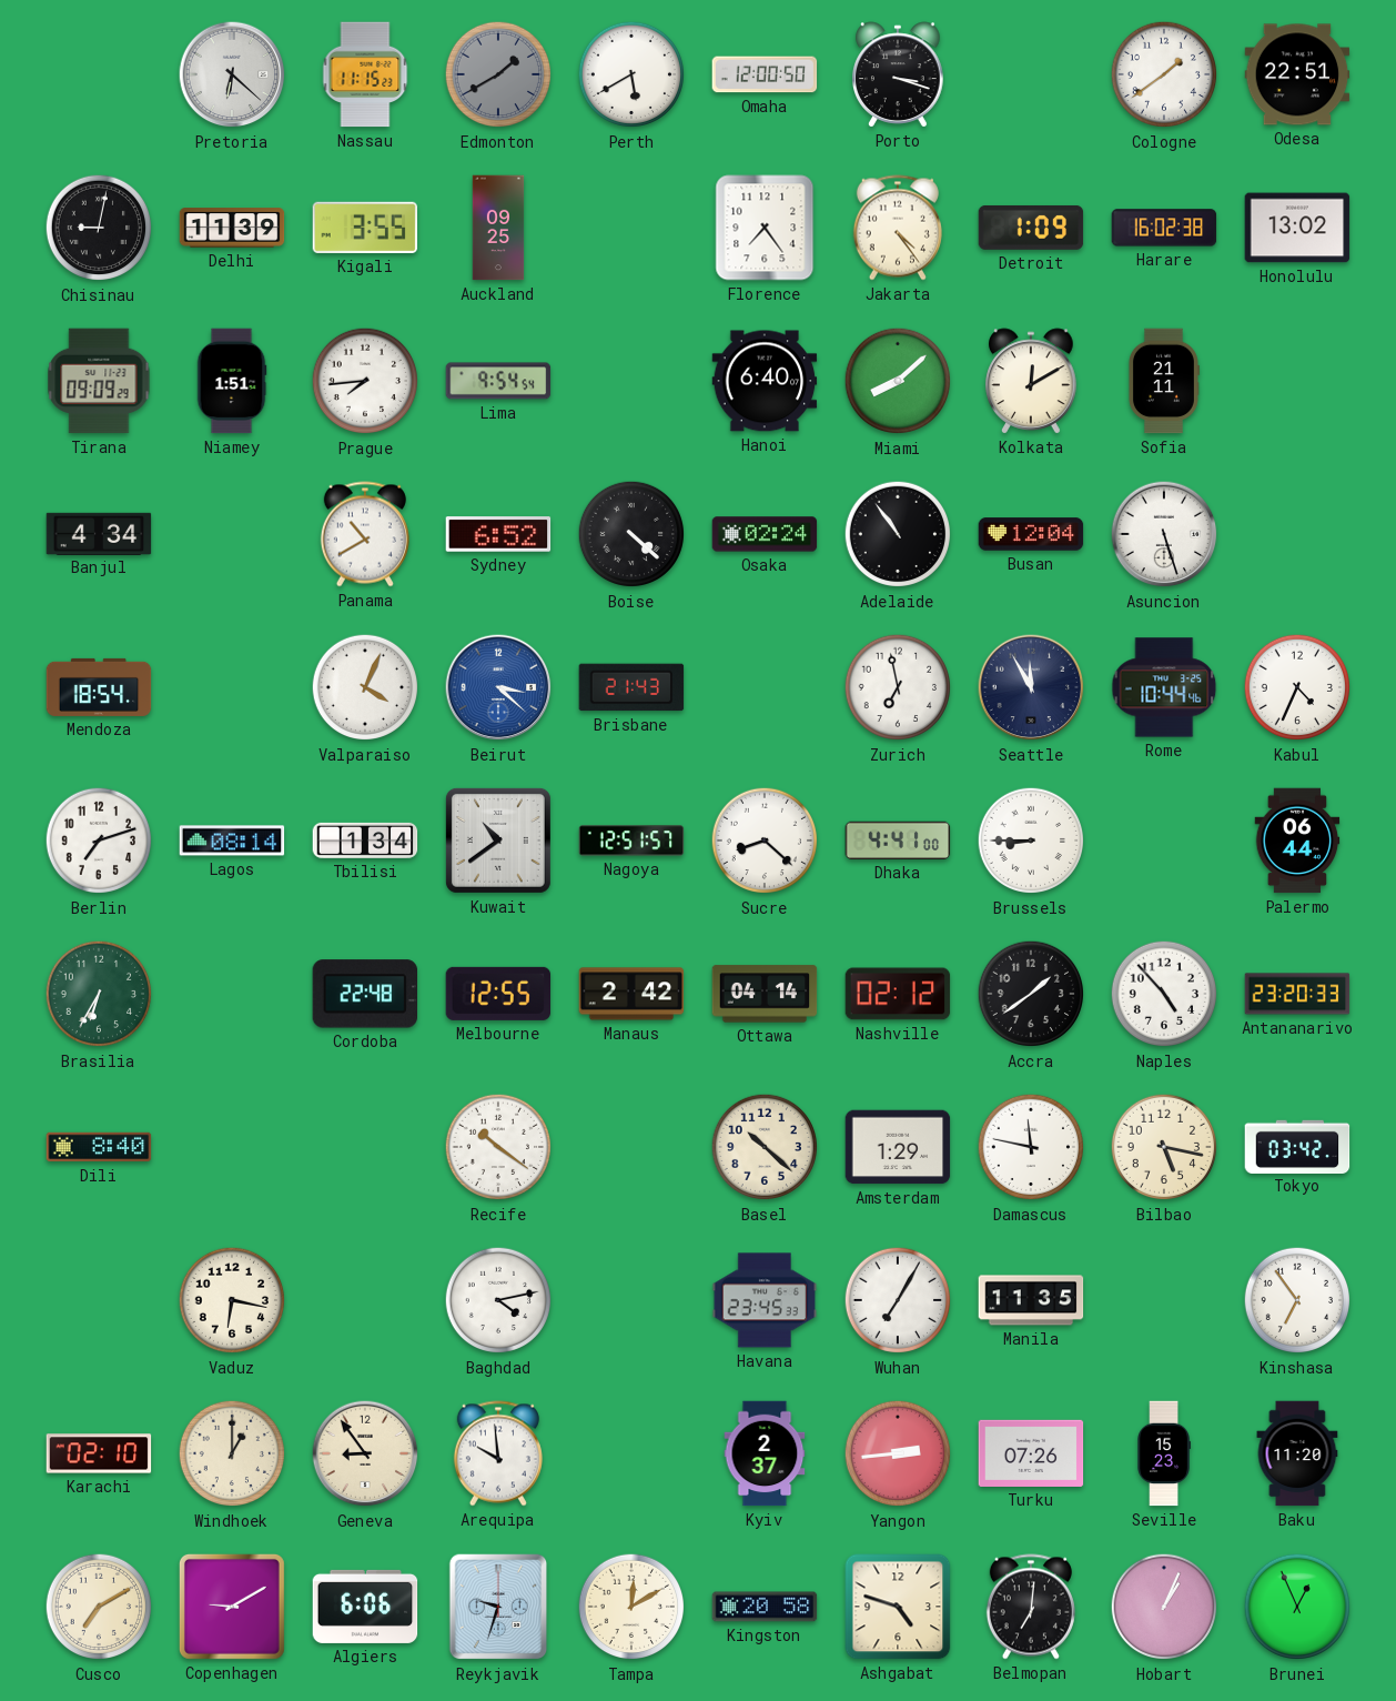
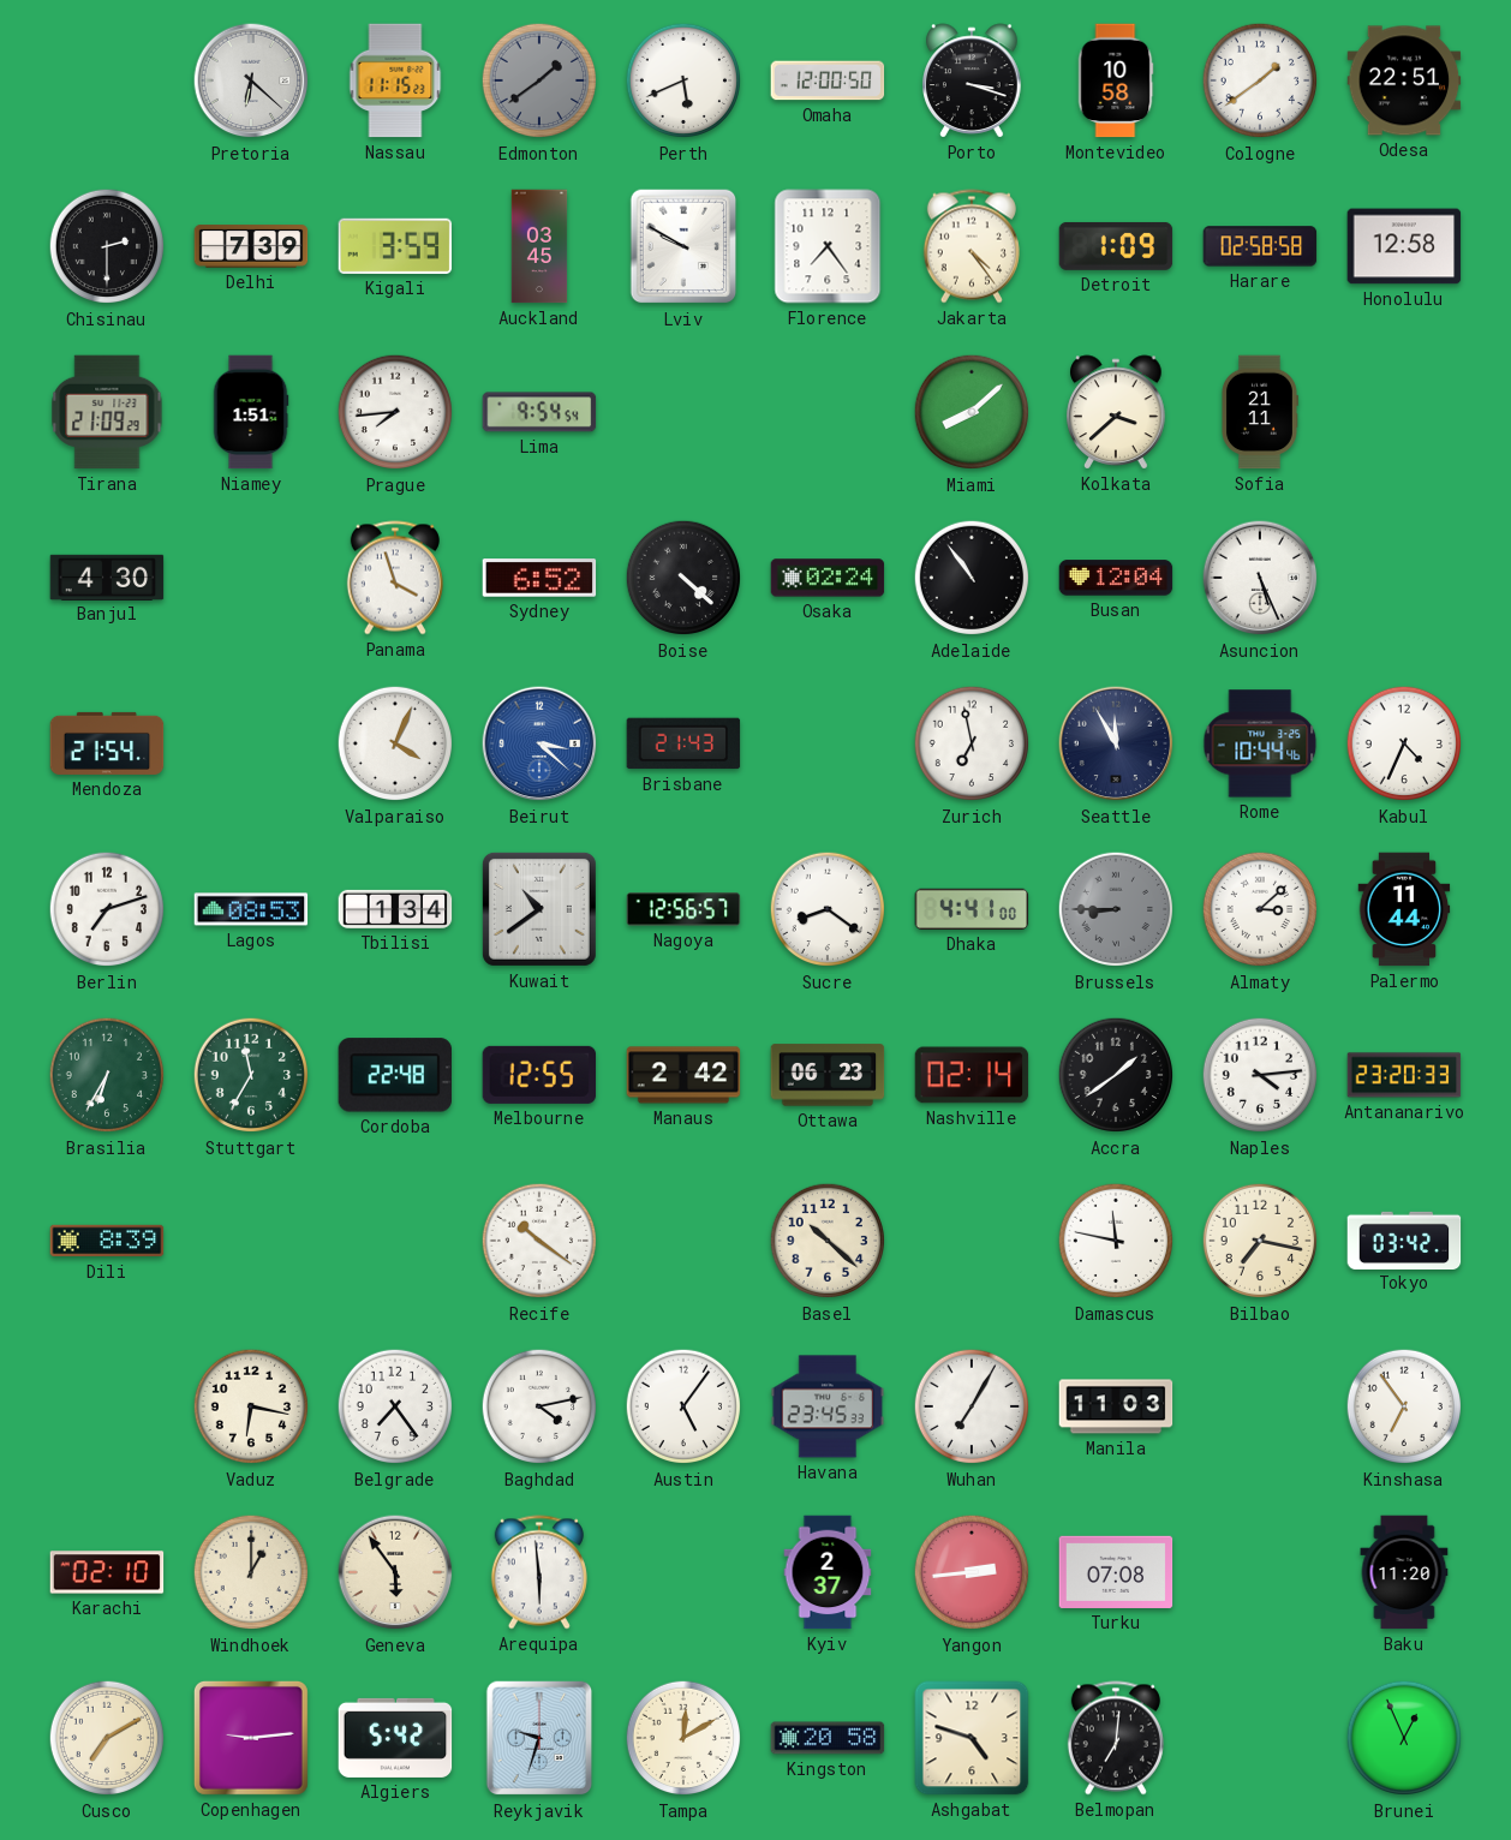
Edmonton: 1:40 -> 1:39
Perth: 5:40 -> 5:41
Montevideo: none -> 10:58
Chisinau: 9:02 -> 2:30
Delhi: 11:39 -> 7:39
Kigali: 3:55 -> 3:59
Auckland: 09:25 -> 03:45
Lviv: none -> 9:50
Harare: 16:02 -> 02:58
Honolulu: 13:02 -> 12:58
Tirana: 09:09 -> 21:09
Hanoi: 6:40 -> none
Kolkata: 12:10 -> 3:38
Banjul: 4:34 -> 4:30
Panama: 10:40 -> 3:57
Asuncion: 5:27 -> 5:26
Mendoza: 18:54 -> 21:54
Lagos: 08:14 -> 08:53
Nagoya: 12:51 -> 12:56
Sucre: 8:22 -> 8:21
Brussels dial: white -> grey
Almaty: none -> 3:08
Palermo: 06:44 -> 11:44
Stuttgart: none -> 11:35
Ottawa: 04:14 -> 06:23
Nashville: 02:12 -> 02:14
Naples: 4:53 -> 4:14
Dili: 8:40 -> 8:39
Amsterdam: 1:29 -> none
Bilbao: 5:17 -> 7:17
Belgrade: none -> 7:24
Austin: none -> 5:06
Manila: 11:35 -> 11:03
Geneva: 8:54 -> 5:54
Arequipa: 9:59 -> 5:59
Turku: 07:26 -> 07:08
Seville: 15:23 -> none
Copenhagen: 9:10 -> 9:14
Algiers: 6:06 -> 5:42
Hobart: 1:04 -> none
